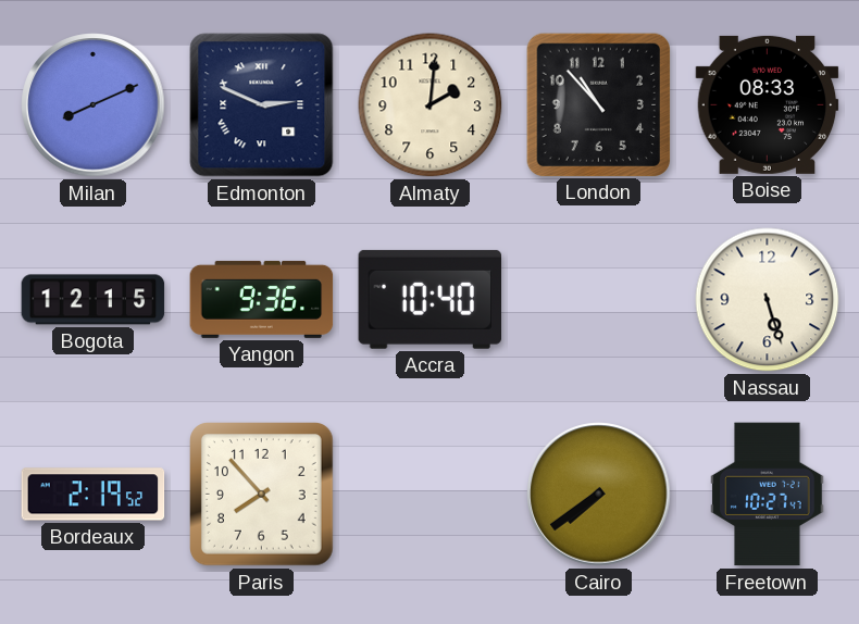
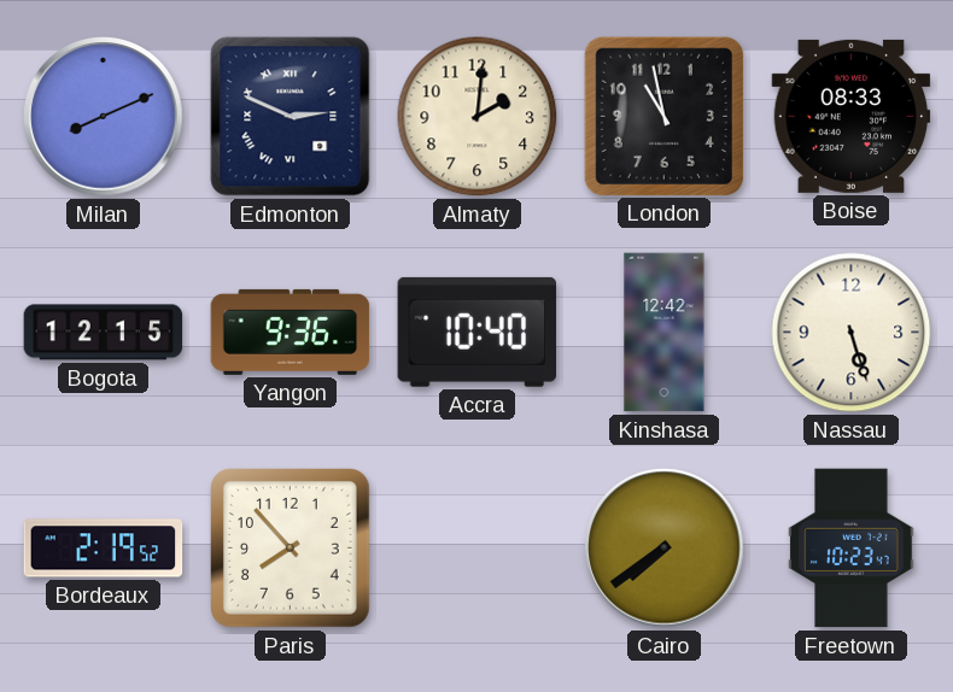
London: 10:53 -> 10:58
Kinshasa: none -> 12:42
Freetown: 10:27 -> 10:23
